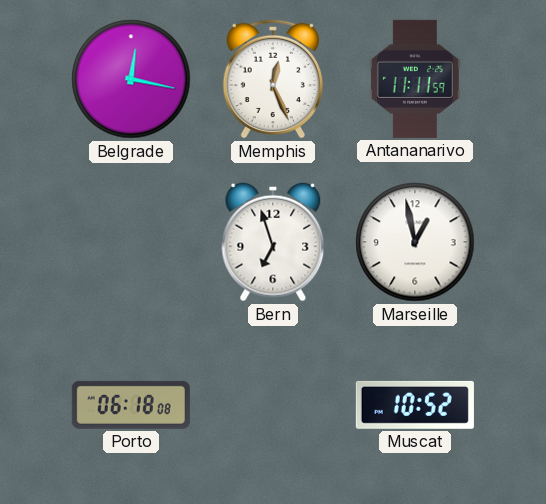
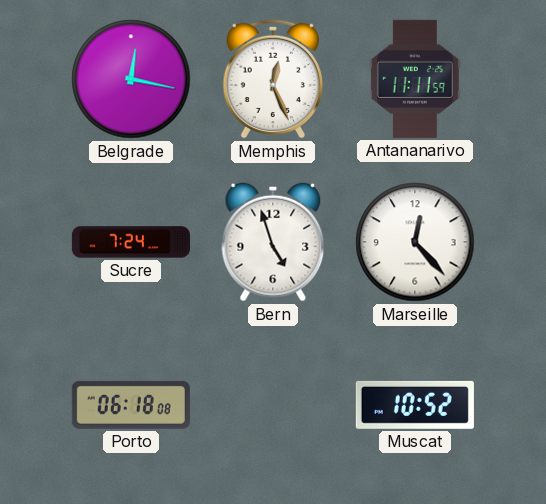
Sucre: none -> 7:24
Bern: 6:57 -> 4:57
Marseille: 12:58 -> 12:23
